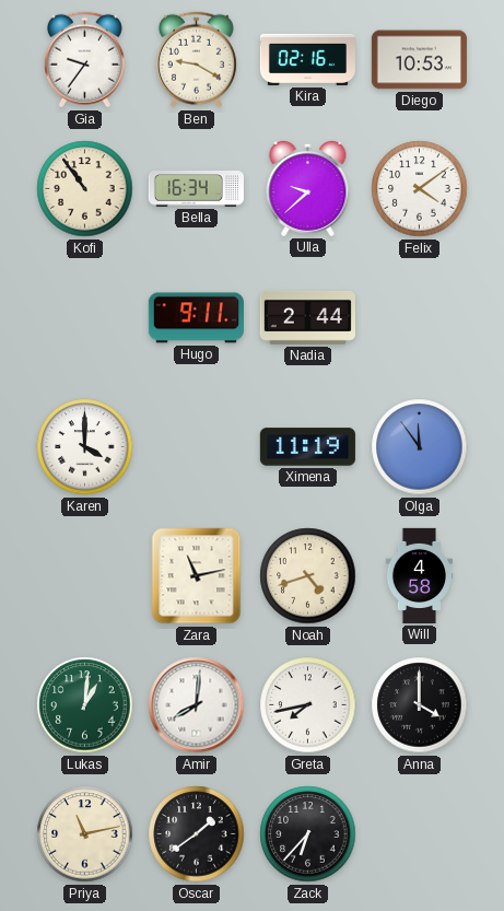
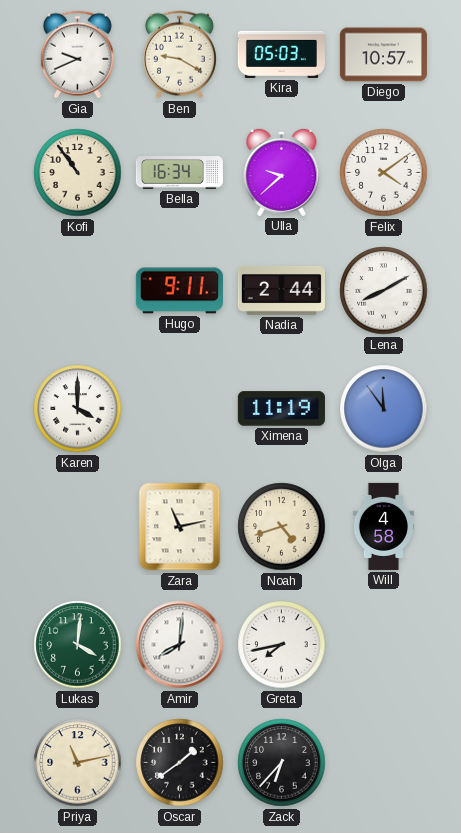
Gia: 9:36 -> 9:41
Kira: 02:16 -> 05:03
Diego: 10:53 -> 10:57
Lena: none -> 8:10
Lukas: 1:01 -> 4:01
Anna: 4:00 -> none
